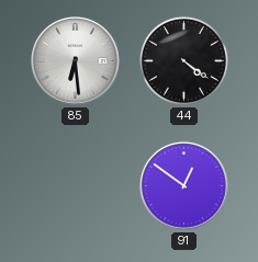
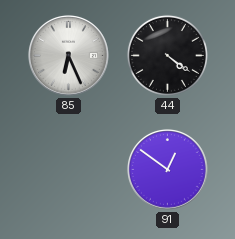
85: 6:29 -> 6:26
